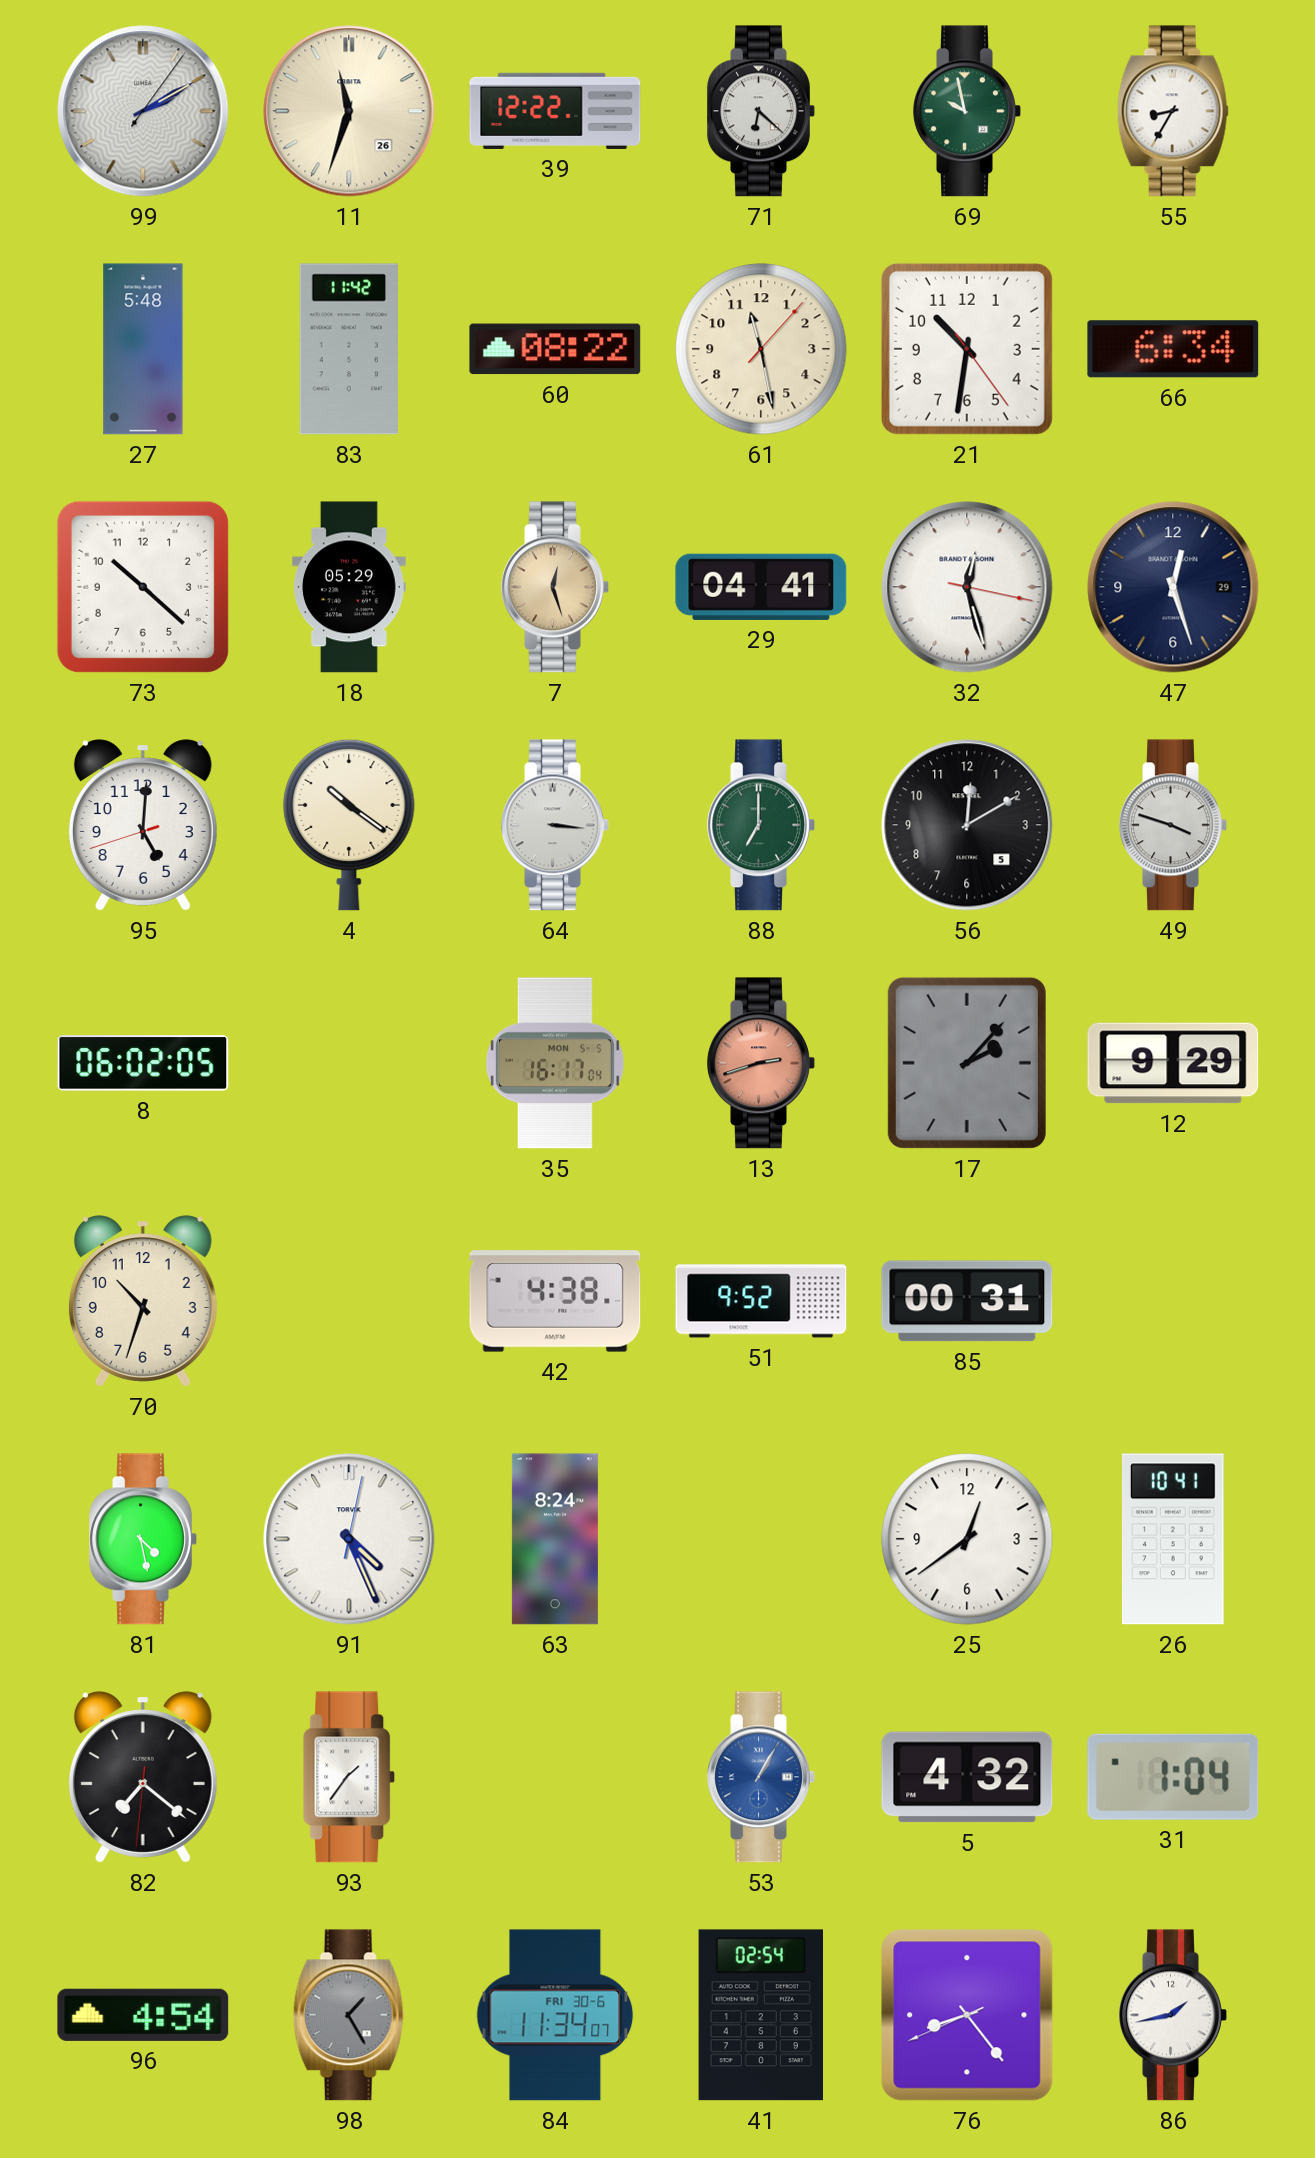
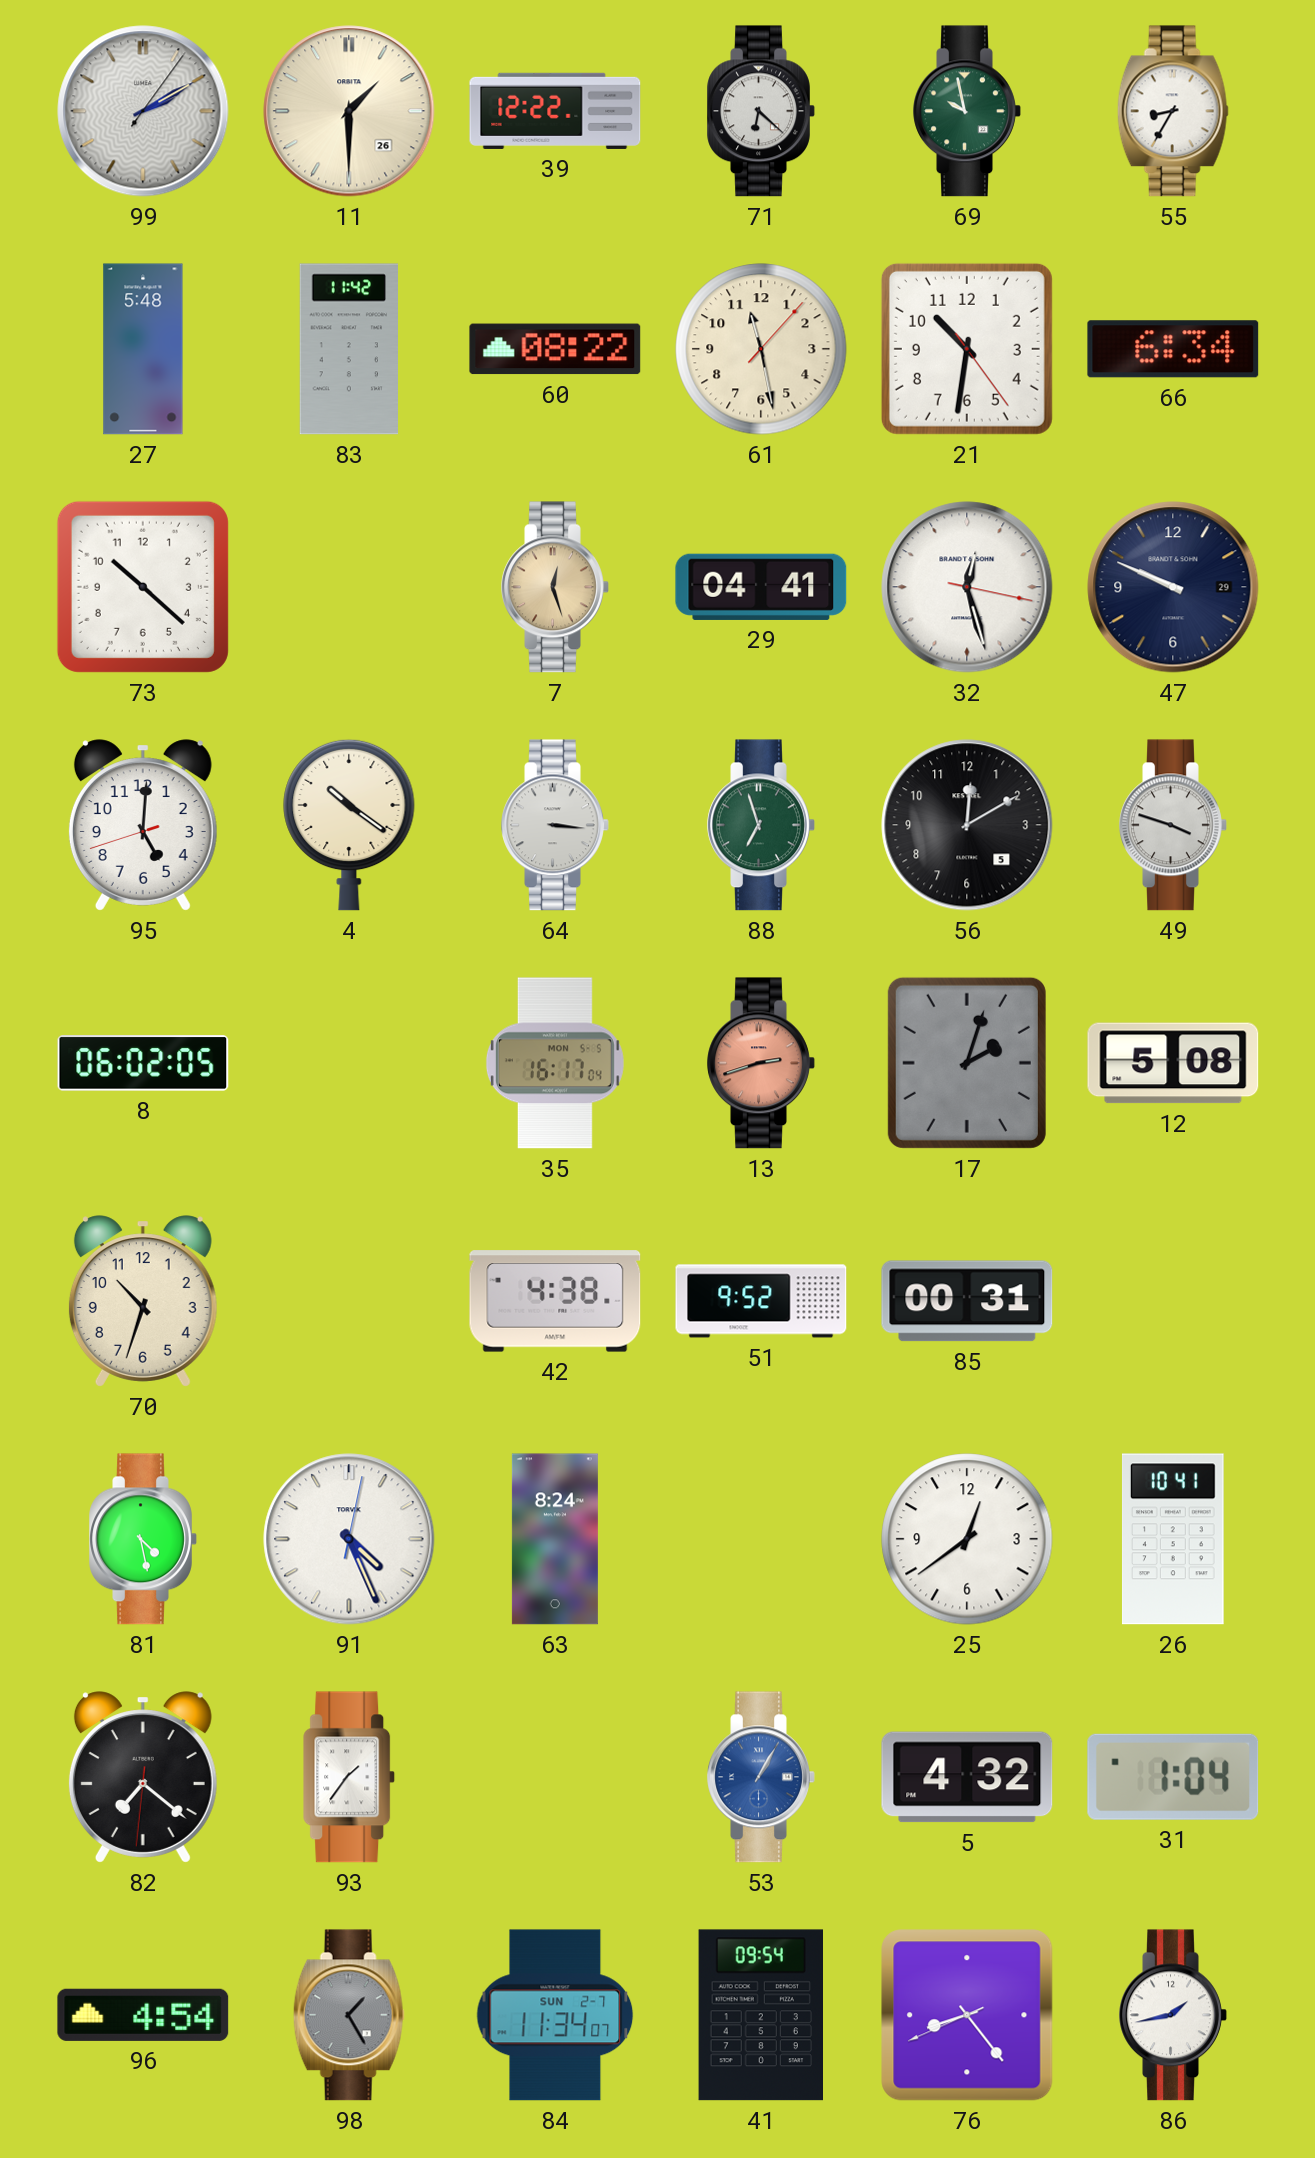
11: 11:33 -> 1:30
18: 05:29 -> none
47: 12:27 -> 9:49
88: 7:00 -> 6:57
17: 2:07 -> 2:03
12: 9:29 -> 5:08
84 date: FRI 30-6 -> SUN 2-7
41: 02:54 -> 09:54
